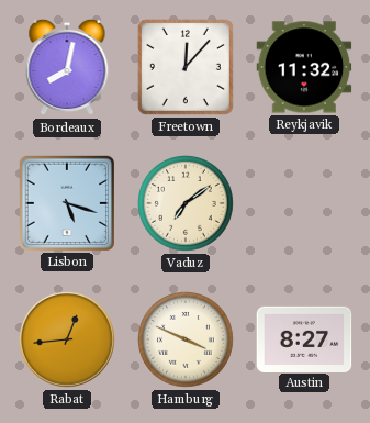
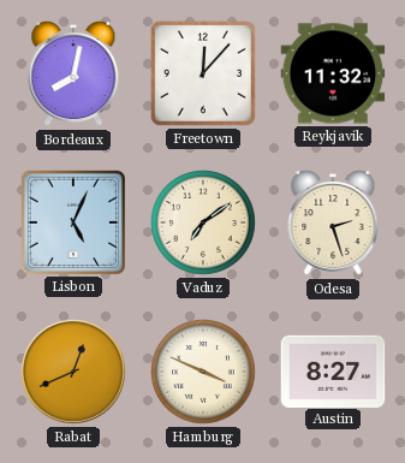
Lisbon: 5:18 -> 5:04
Odesa: none -> 2:27
Rabat: 12:44 -> 12:41
